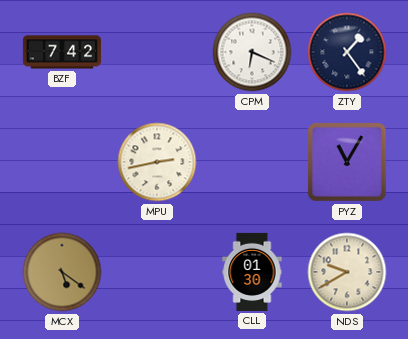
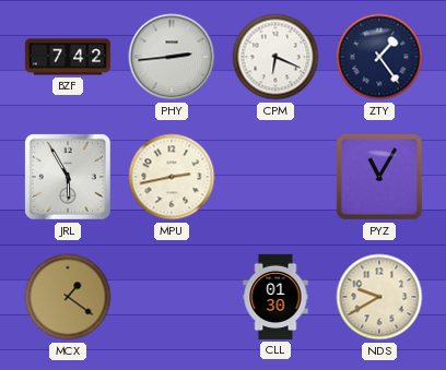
PHY: none -> 2:44
JRL: none -> 5:55
MCX: 5:21 -> 1:21
